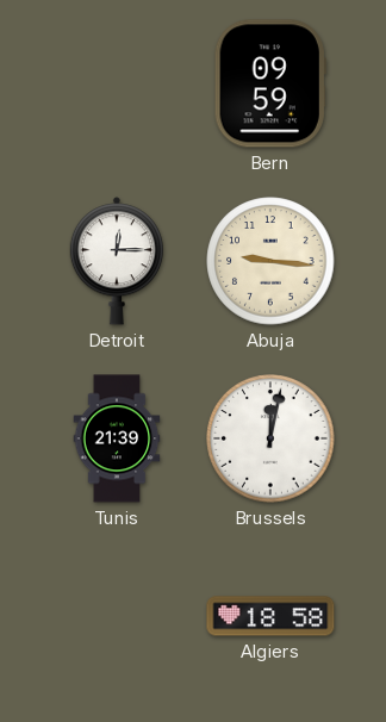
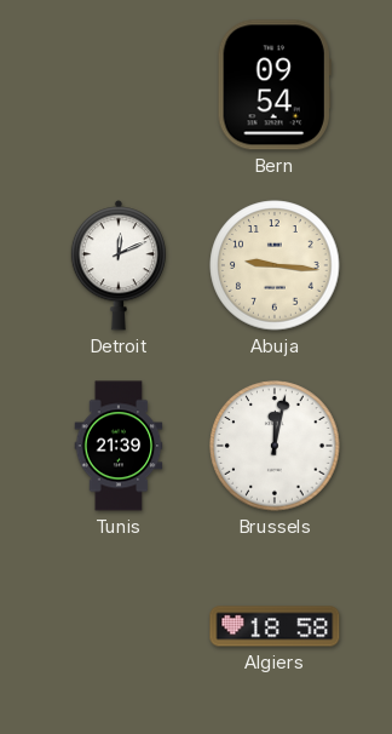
Bern: 09:59 -> 09:54
Detroit: 12:15 -> 12:11
